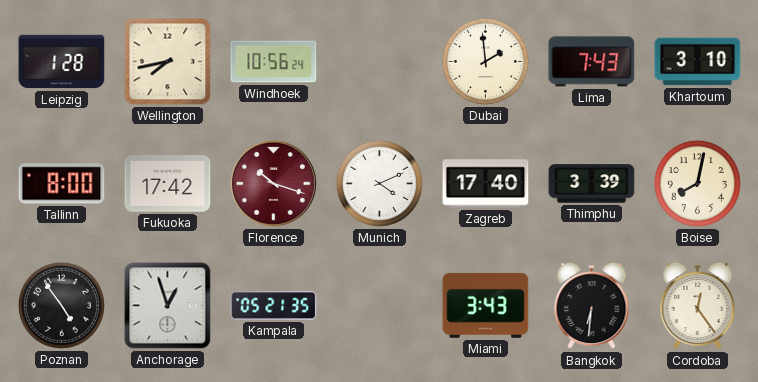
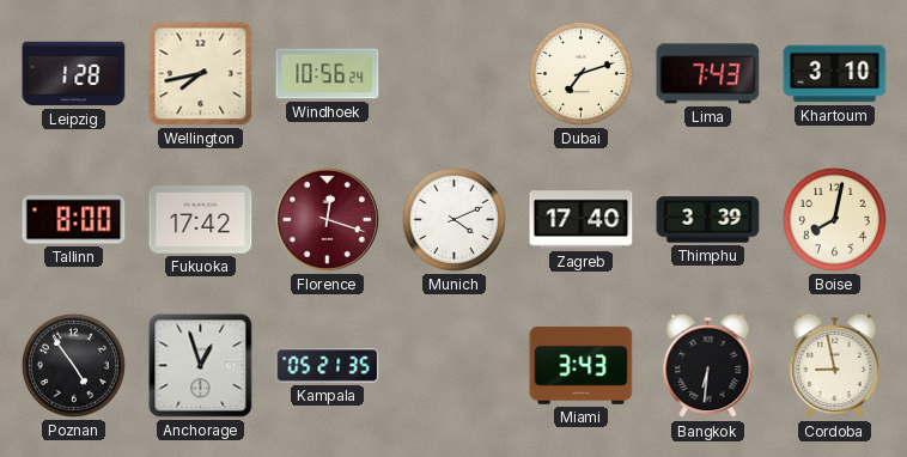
Dubai: 1:59 -> 7:12
Florence: 10:18 -> 12:18
Cordoba: 12:24 -> 8:58
